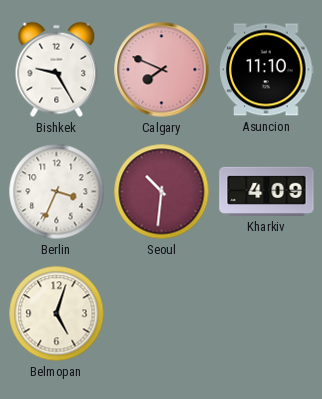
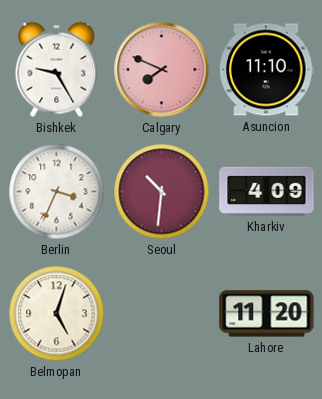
Lahore: none -> 11:20
